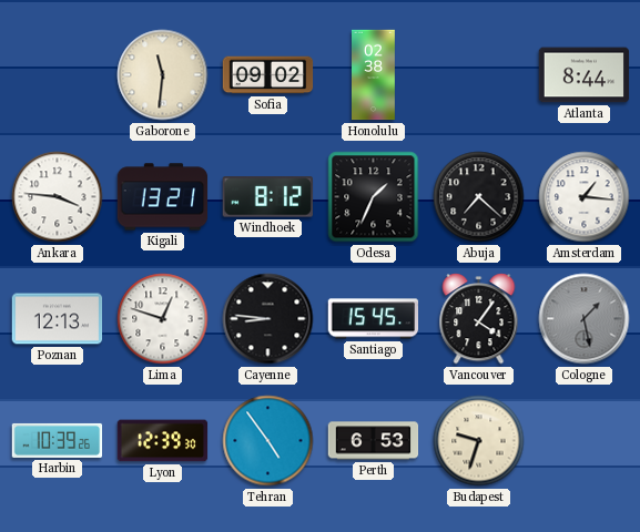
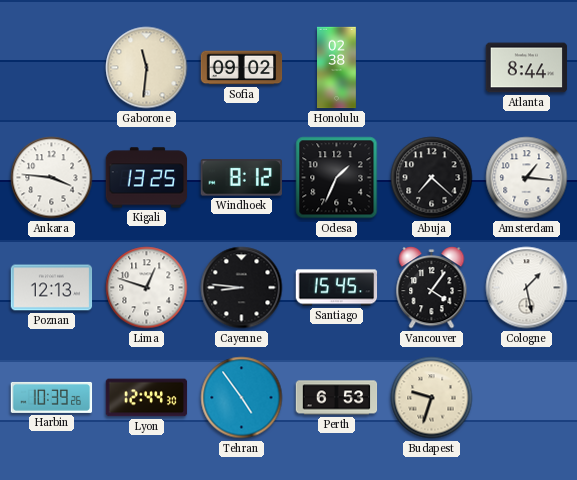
Kigali: 13:21 -> 13:25
Cologne dial: grey -> white
Lyon: 12:39 -> 12:44
